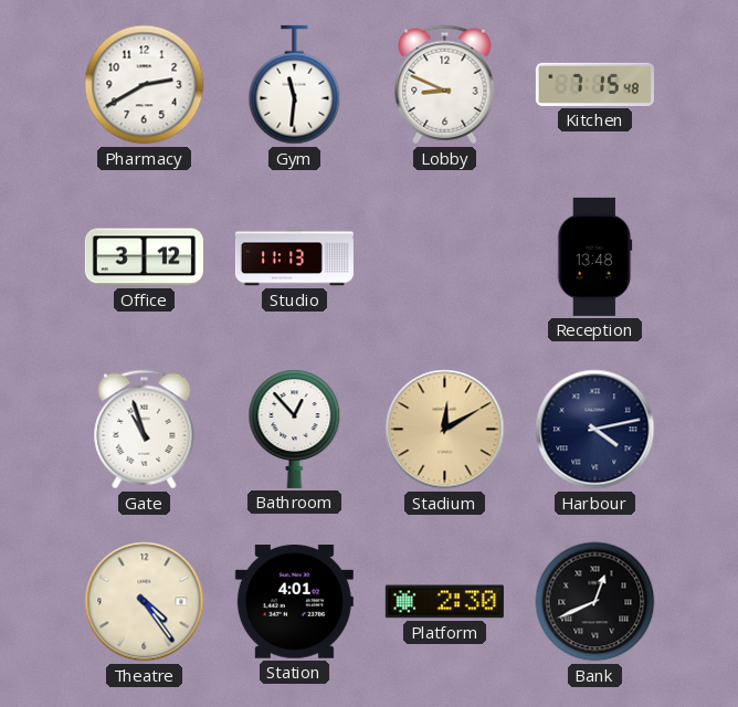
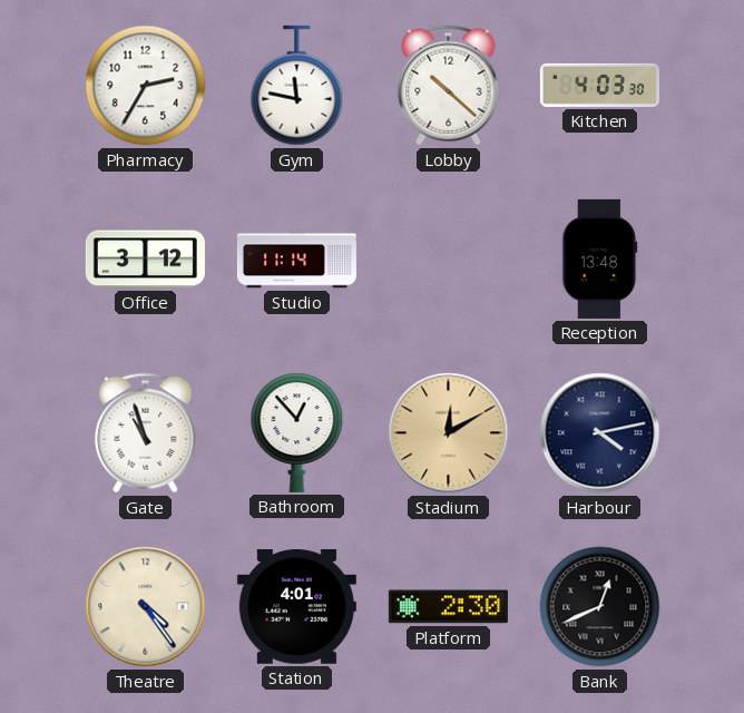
Pharmacy: 2:40 -> 2:35
Gym: 11:31 -> 11:47
Lobby: 8:49 -> 10:22
Kitchen: 7:15 -> 4:03
Studio: 11:13 -> 11:14
